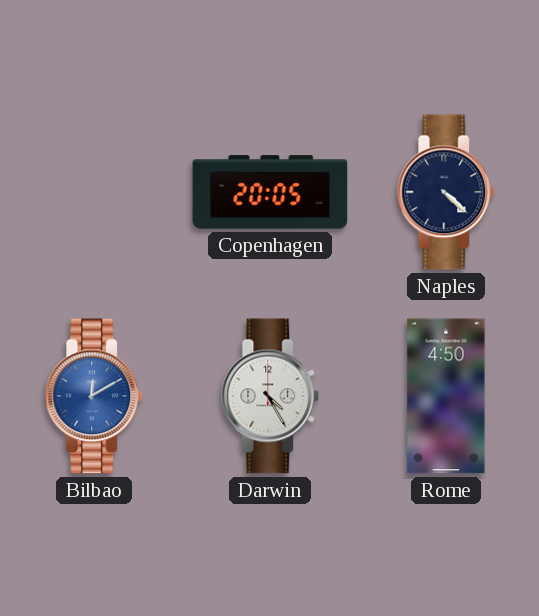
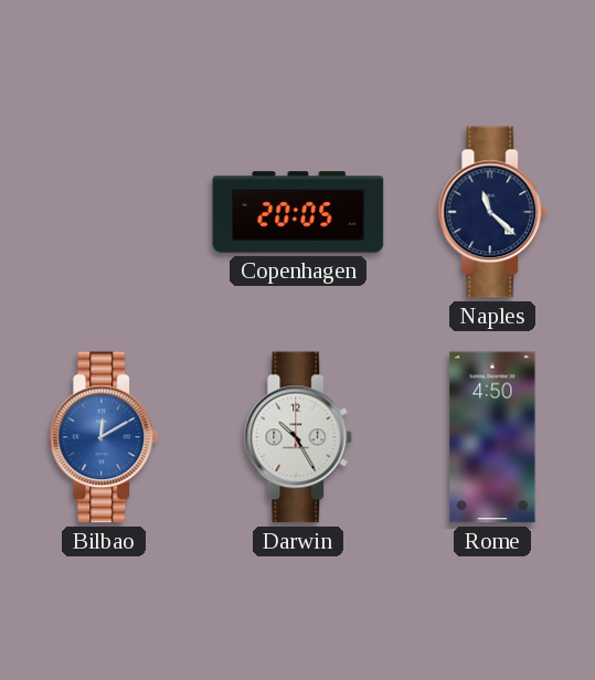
Naples: 4:22 -> 11:22
Darwin: 4:25 -> 10:25
